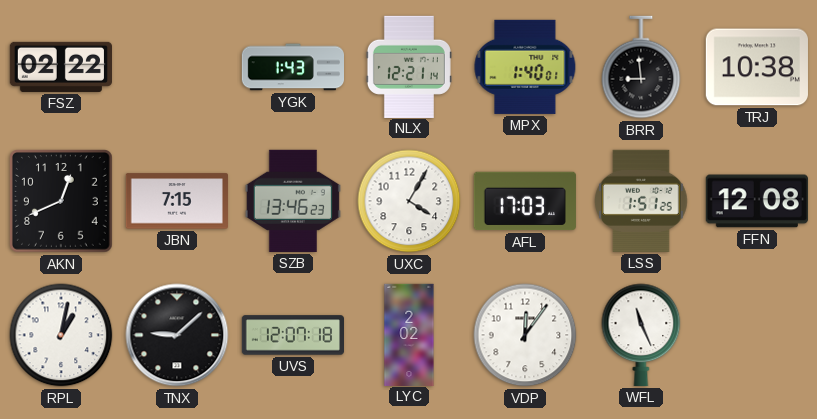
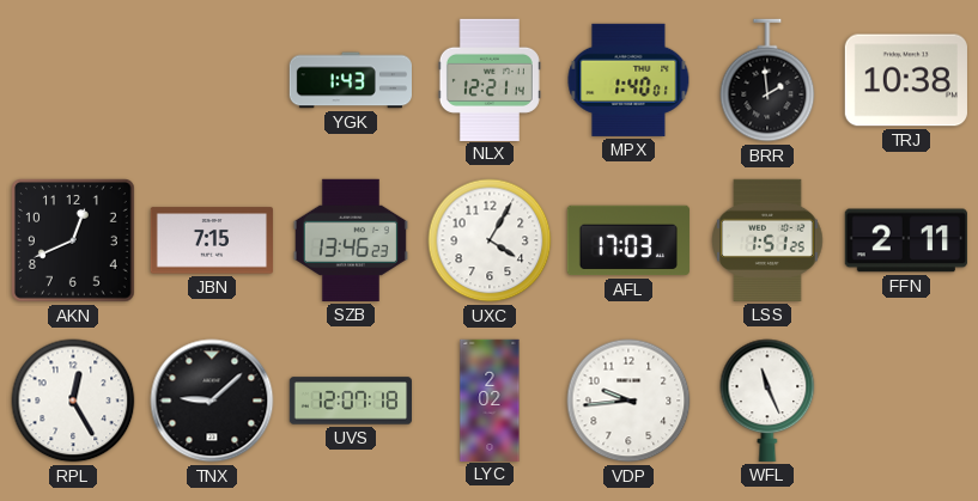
FSZ: 02:22 -> none
BRR: 8:59 -> 1:59
FFN: 12:08 -> 2:11
RPL: 1:02 -> 12:25
VDP: 12:06 -> 9:44
